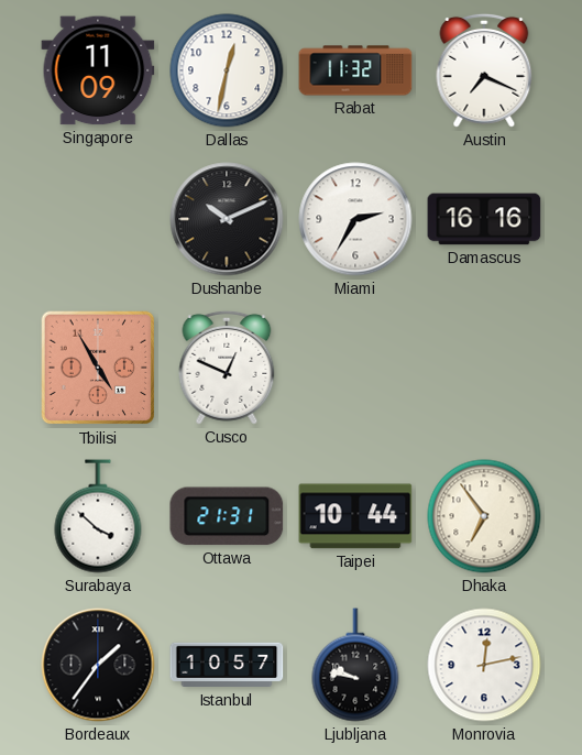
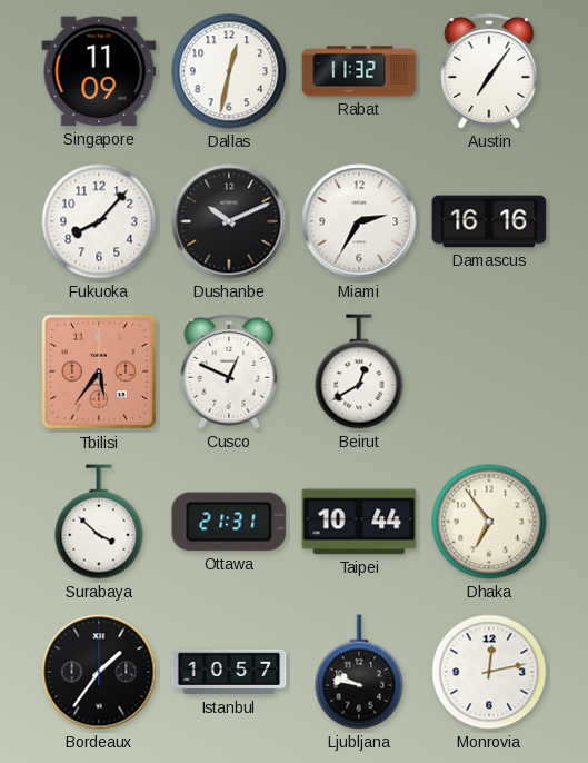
Austin: 7:19 -> 7:06
Fukuoka: none -> 8:07
Tbilisi: 4:55 -> 5:36
Beirut: none -> 12:40
